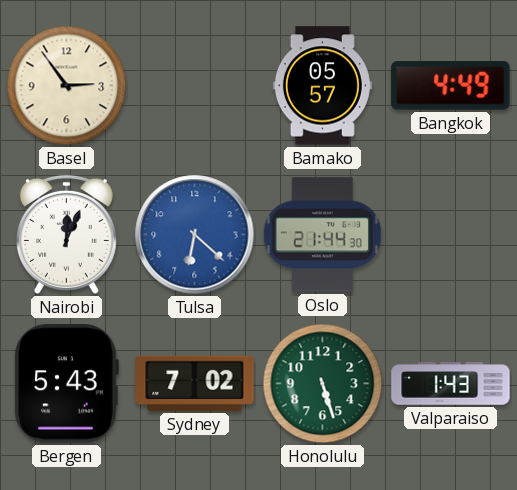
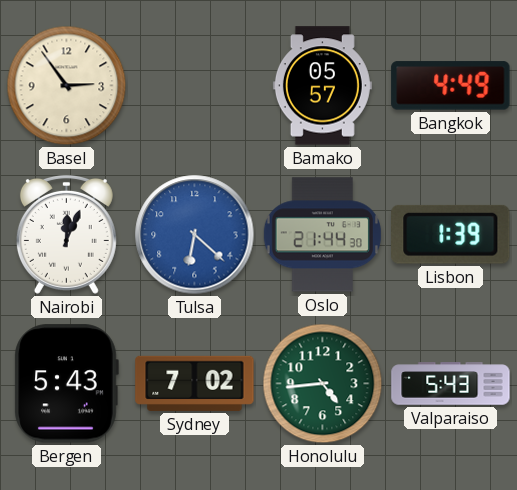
Lisbon: none -> 1:39
Honolulu: 5:27 -> 4:44
Valparaiso: 1:43 -> 5:43
